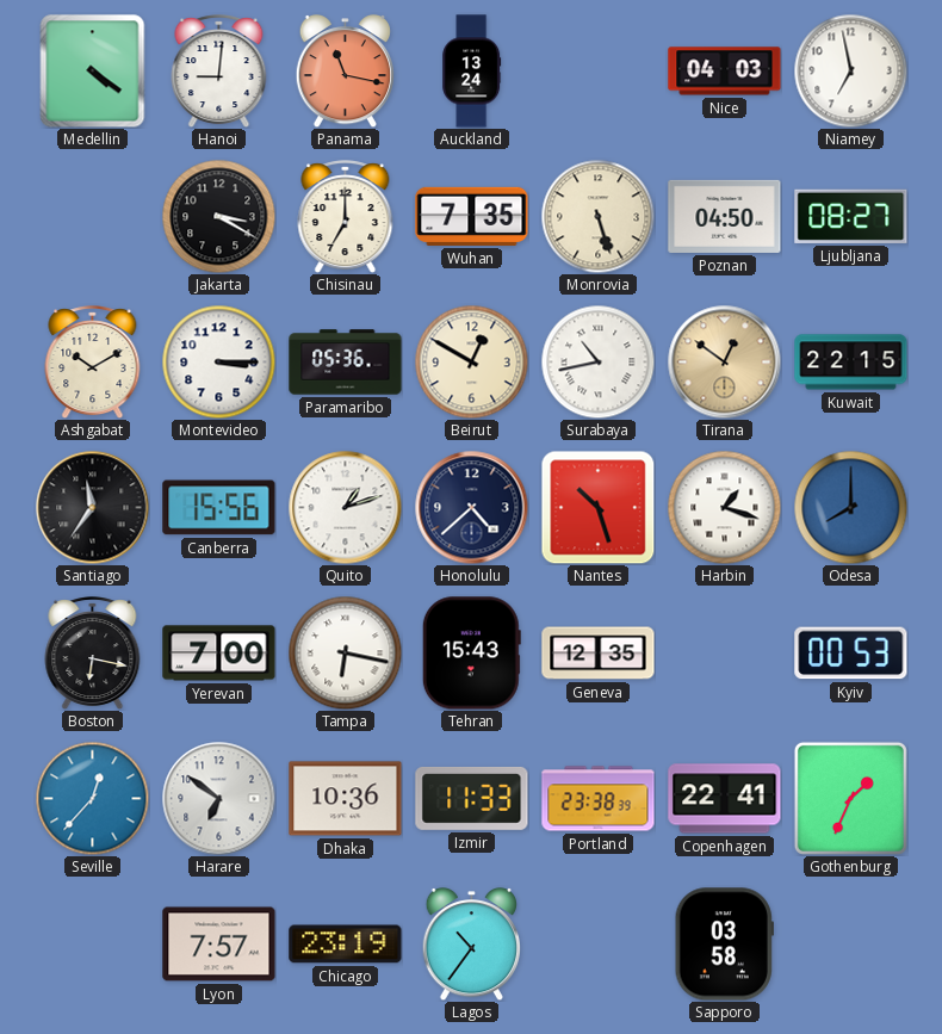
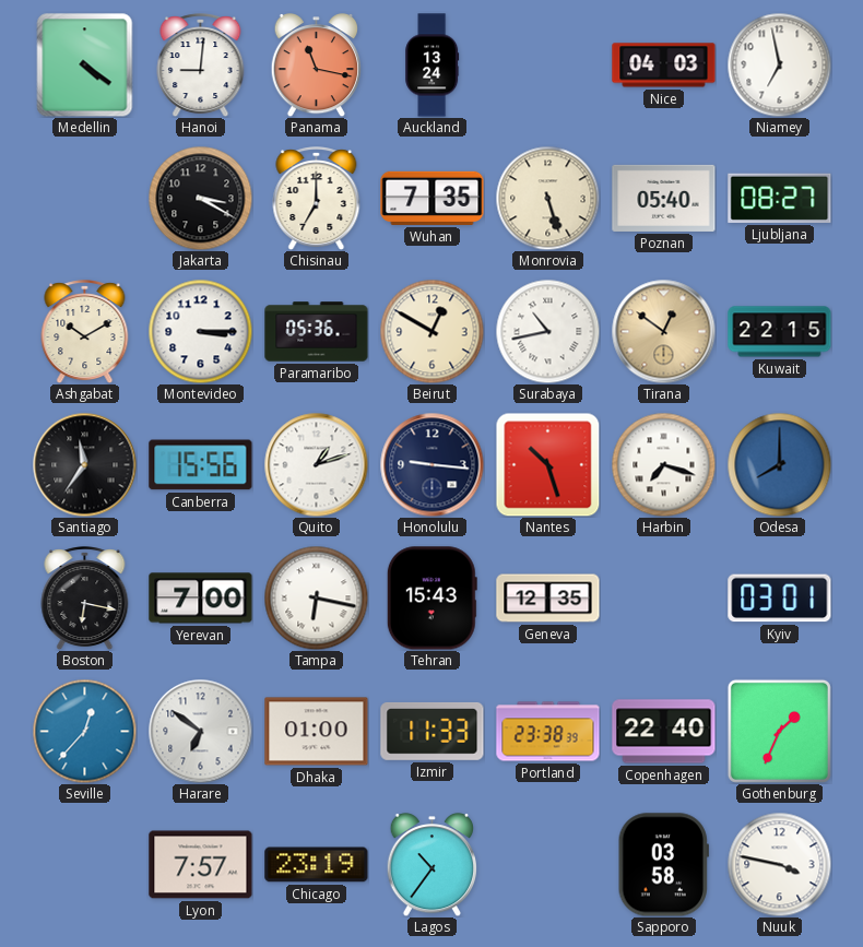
Poznan: 04:50 -> 05:40
Honolulu: 4:38 -> 9:16
Harbin: 1:18 -> 7:18
Kyiv: 00:53 -> 03:01
Dhaka: 10:36 -> 01:00
Copenhagen: 22:41 -> 22:40
Nuuk: none -> 3:47
